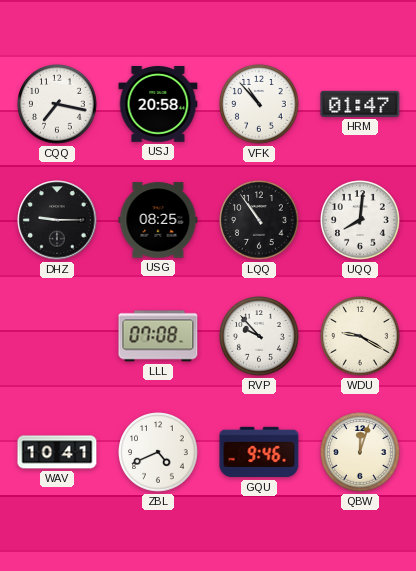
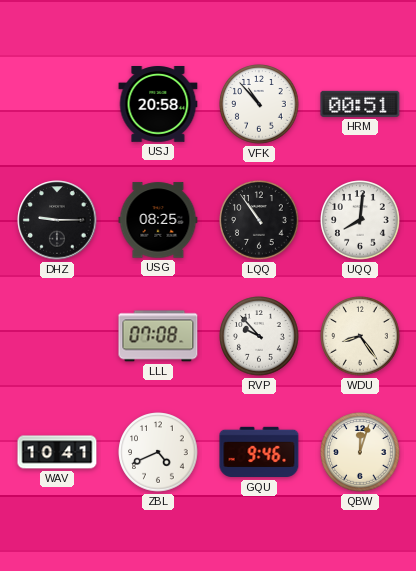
CQQ: 7:17 -> none
HRM: 01:47 -> 00:51
WDU: 9:20 -> 8:24
